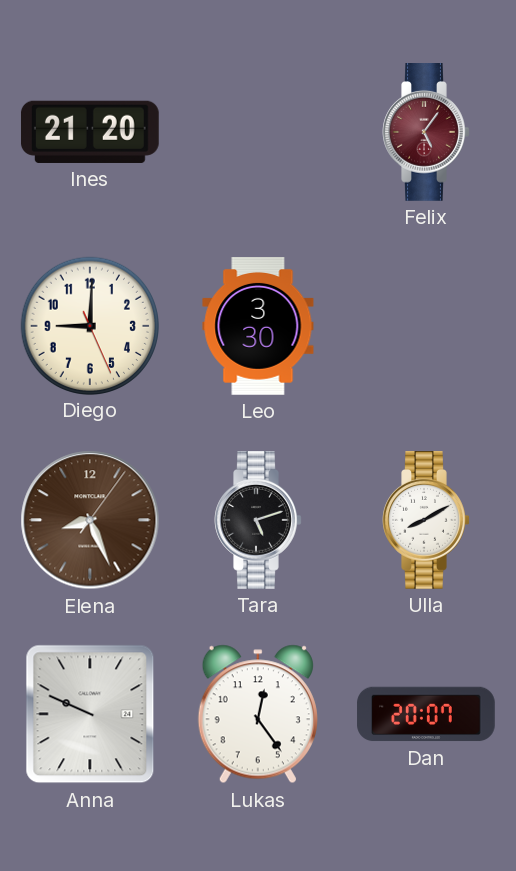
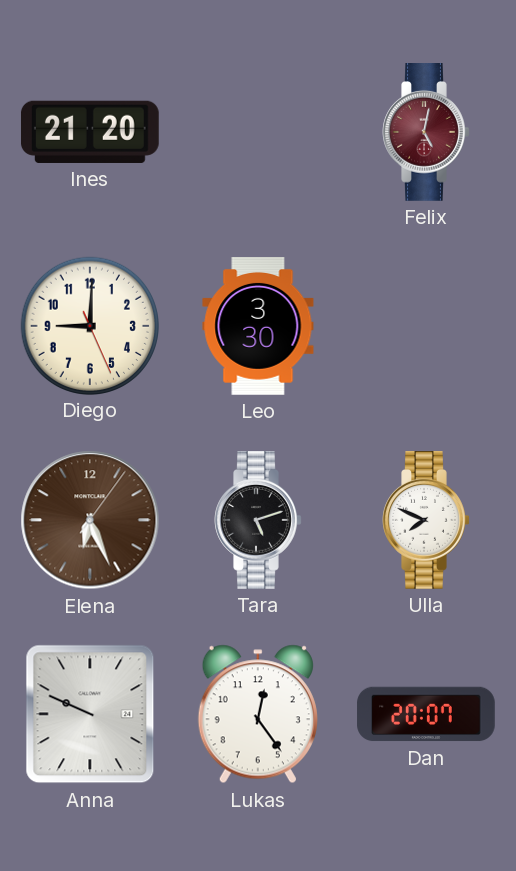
Felix: 5:06 -> 5:02
Elena: 8:26 -> 6:26
Ulla: 8:10 -> 7:49
